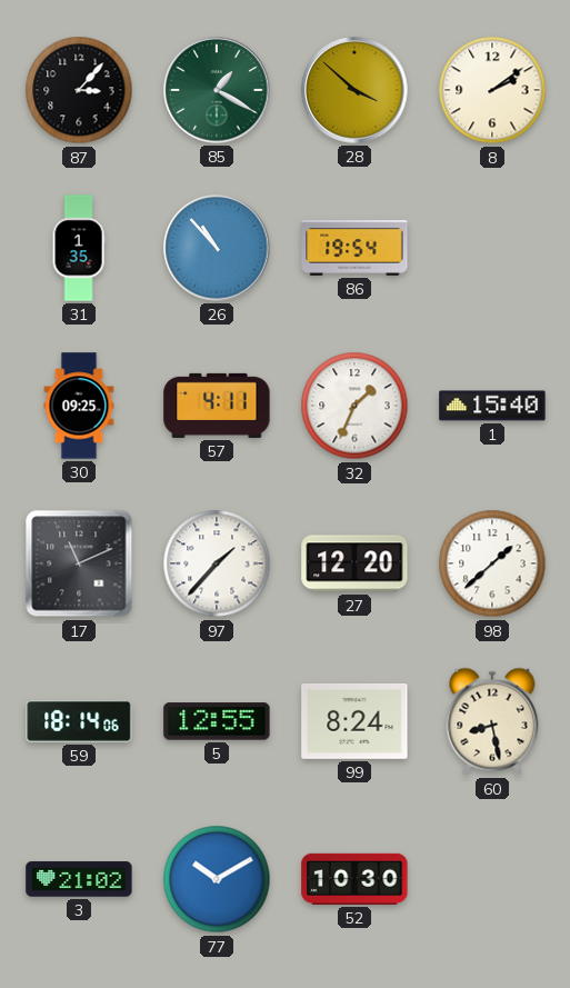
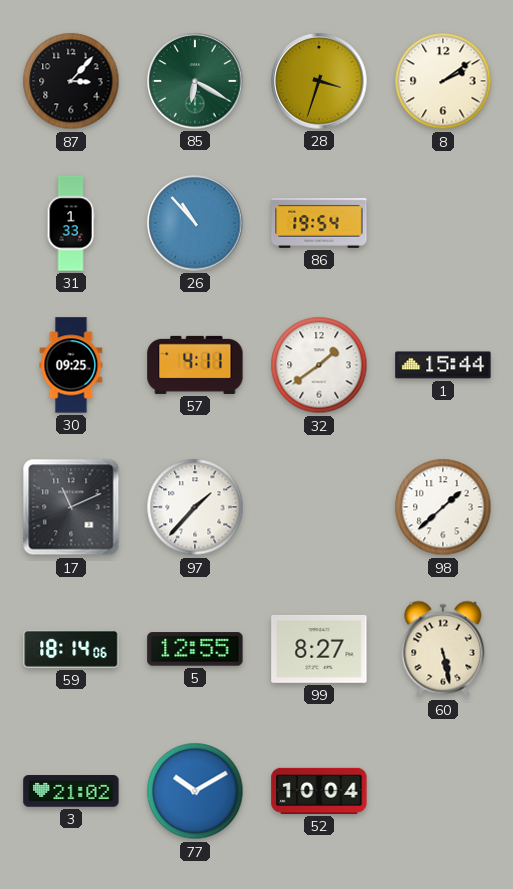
85: 1:20 -> 6:20
28: 3:52 -> 3:33
31: 1:35 -> 1:33
32: 1:34 -> 1:39
1: 15:40 -> 15:44
27: 12:20 -> none
99: 8:24 -> 8:27
60: 8:28 -> 5:28
52: 10:30 -> 10:04
